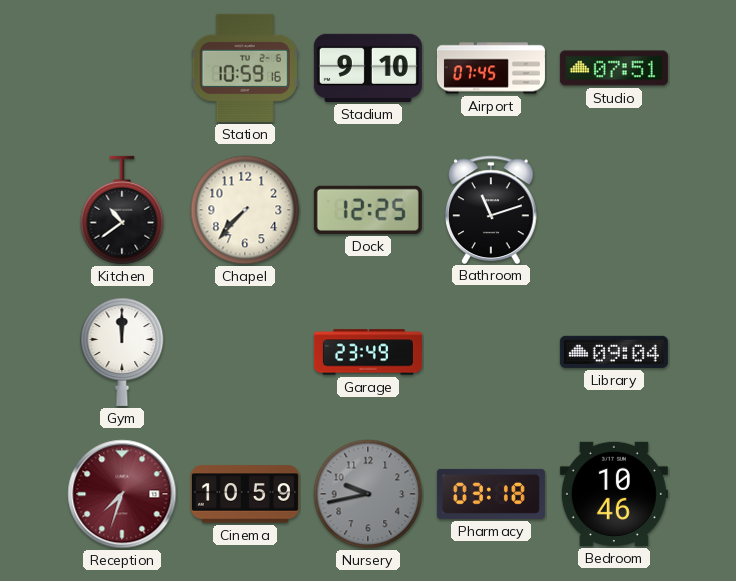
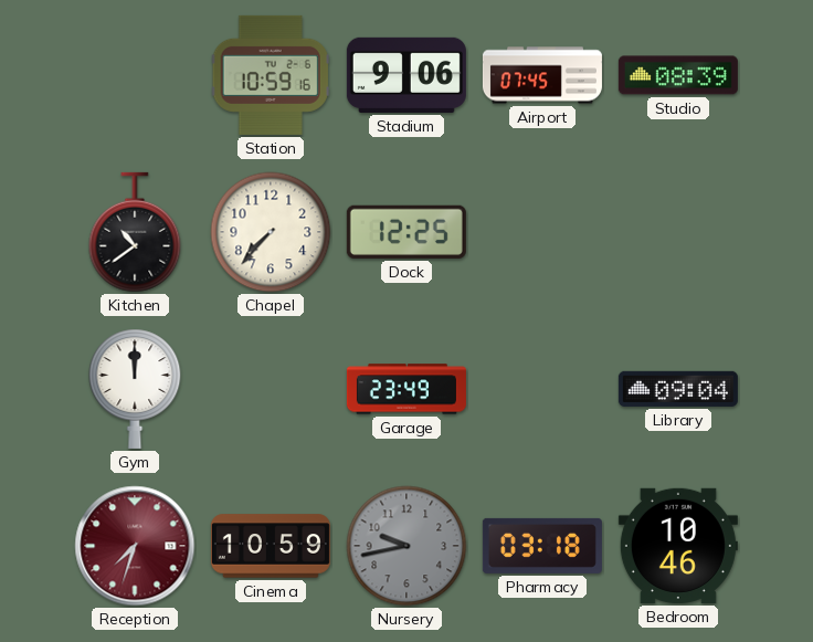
Stadium: 9:10 -> 9:06
Studio: 07:51 -> 08:39
Bathroom: 11:12 -> none
